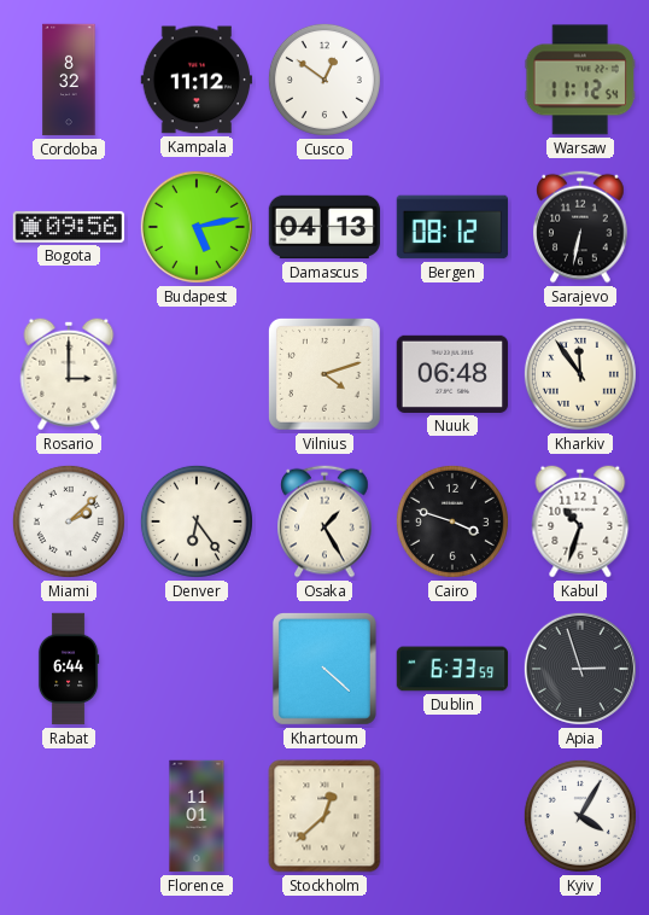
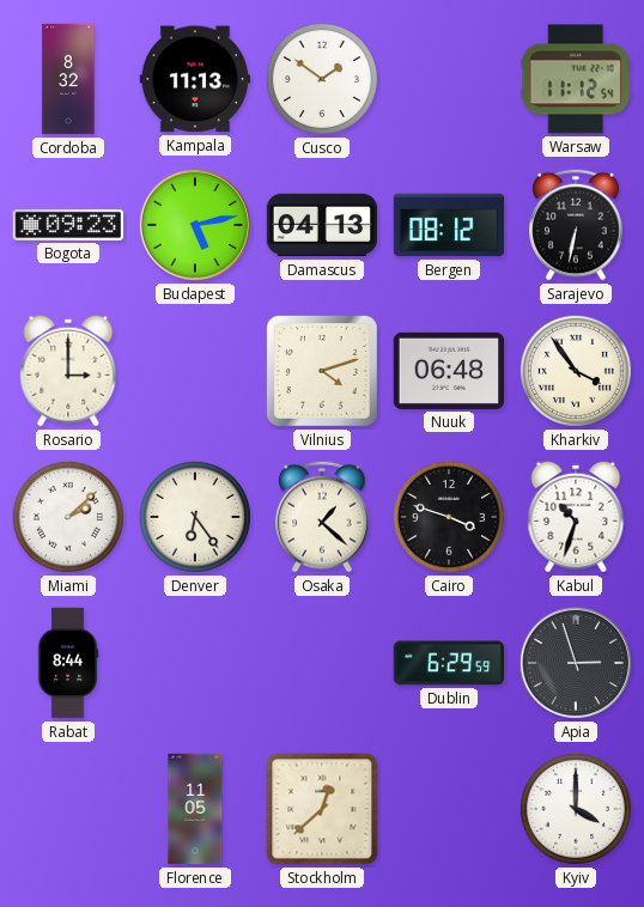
Kampala: 11:12 -> 11:13
Cusco: 12:51 -> 1:51
Bogota: 09:56 -> 09:23
Kharkiv: 11:54 -> 3:54
Osaka: 1:25 -> 1:22
Rabat: 6:44 -> 8:44
Khartoum: 4:22 -> none
Dublin: 6:33 -> 6:29
Florence: 11:01 -> 11:05
Kyiv: 4:05 -> 4:00
